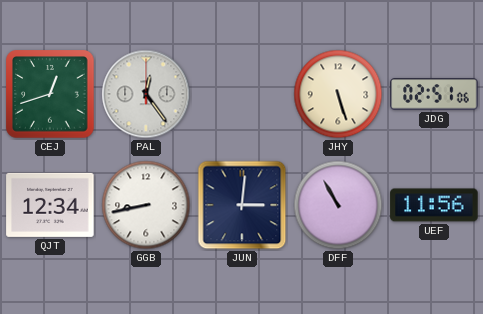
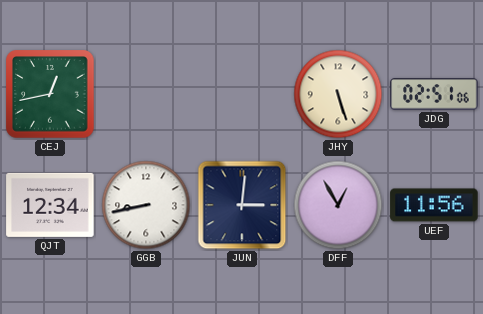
CEJ: 12:42 -> 12:43
PAL: 12:24 -> none
DFF: 10:55 -> 12:55
